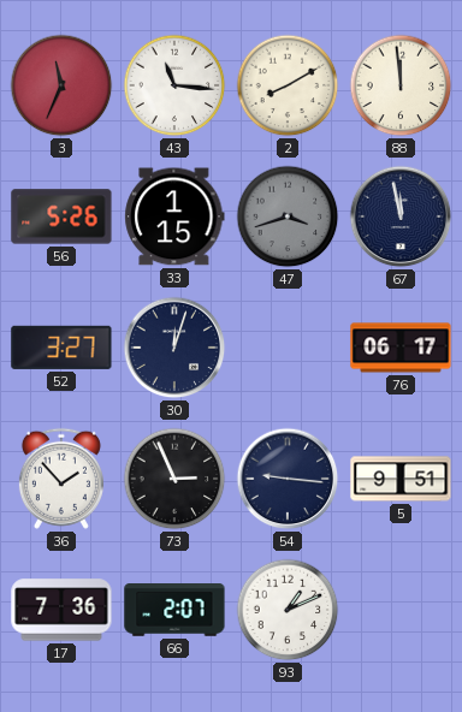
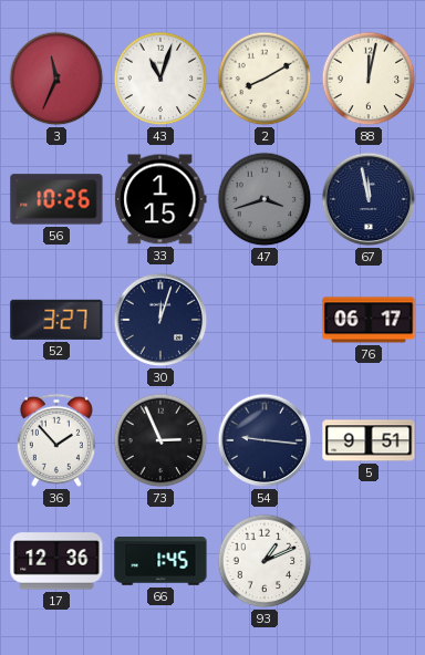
43: 11:16 -> 11:03
88: 11:59 -> 12:02
56: 5:26 -> 10:26
17: 7:36 -> 12:36
66: 2:07 -> 1:45
